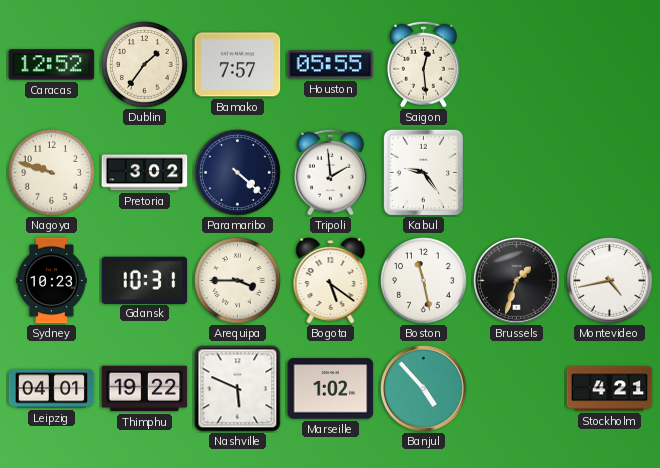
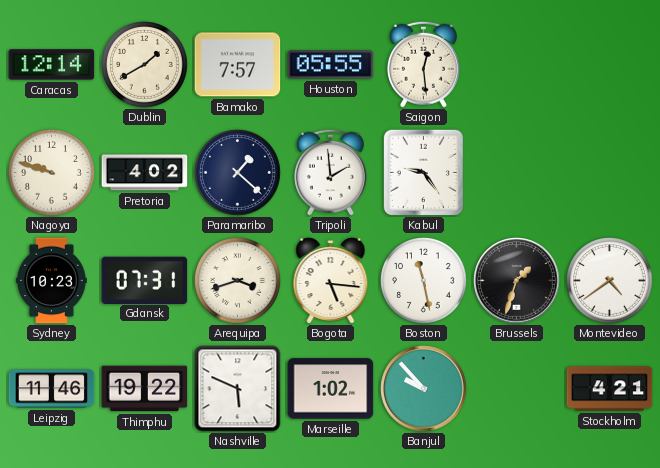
Caracas: 12:52 -> 12:14
Dublin: 1:36 -> 1:40
Pretoria: 3:02 -> 4:02
Paramaribo: 4:22 -> 1:22
Gdansk: 10:31 -> 07:31
Arequipa: 3:45 -> 3:42
Bogota: 5:21 -> 5:16
Montevideo: 4:43 -> 4:39
Leipzig: 04:01 -> 11:46
Banjul: 4:53 -> 9:53
